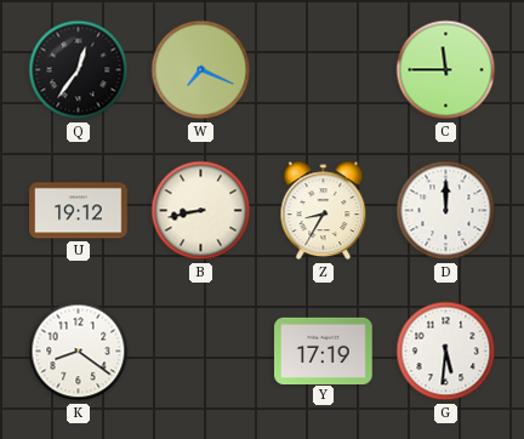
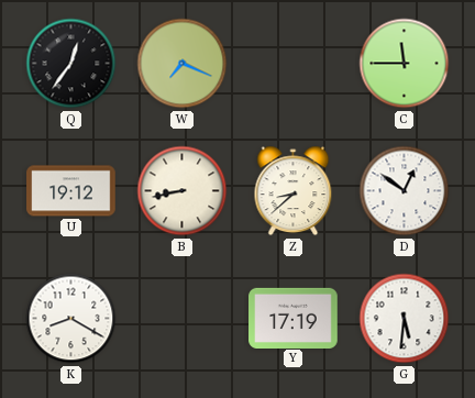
Z: 8:35 -> 8:38
D: 12:00 -> 12:51
K: 8:21 -> 8:20
